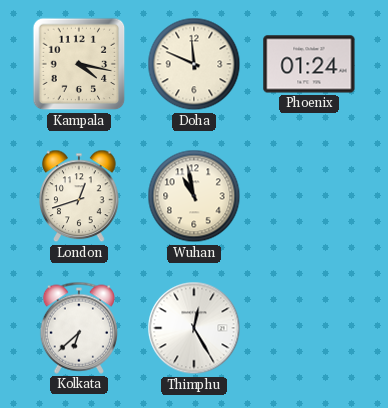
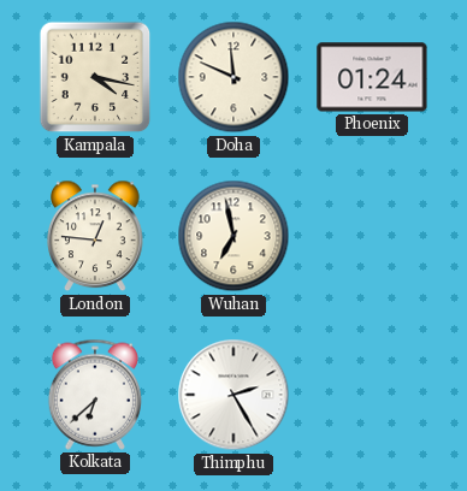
London: 12:42 -> 12:46
Wuhan: 10:58 -> 6:58
Thimphu: 12:25 -> 2:25
